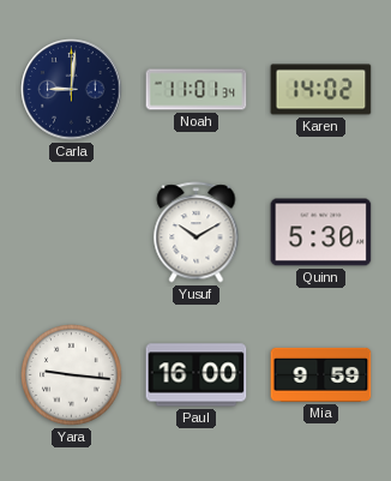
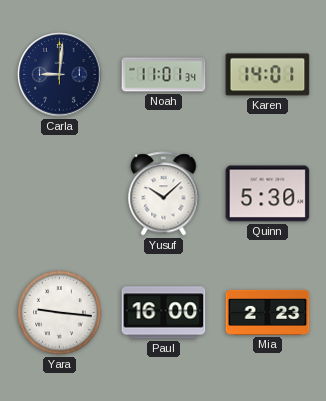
Karen: 14:02 -> 14:01
Yusuf: 10:10 -> 10:08
Mia: 9:59 -> 2:23
